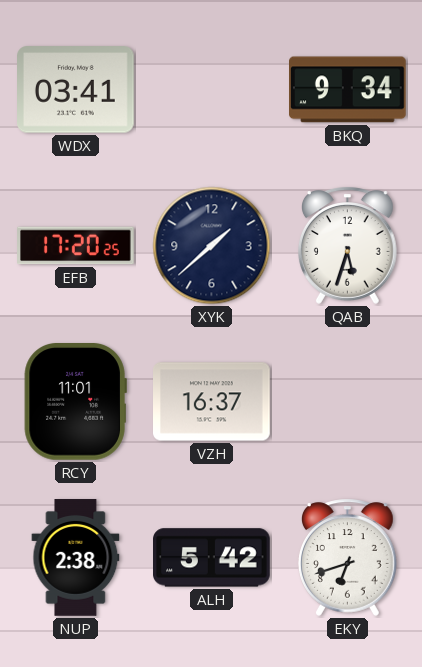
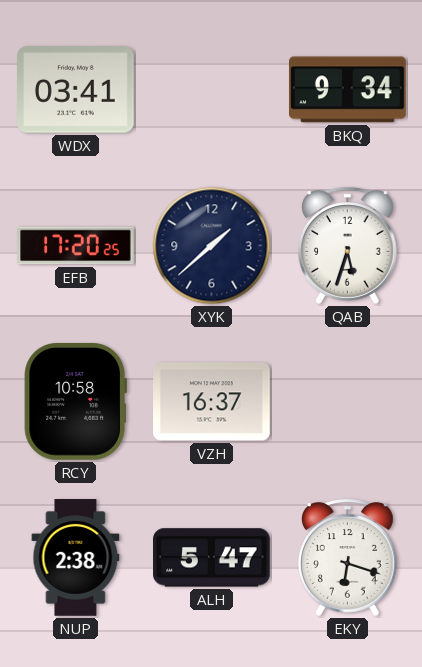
RCY: 11:01 -> 10:58
ALH: 5:42 -> 5:47
EKY: 6:42 -> 6:18
